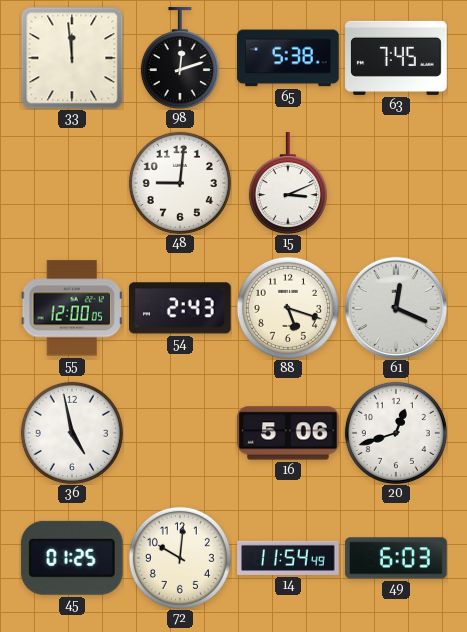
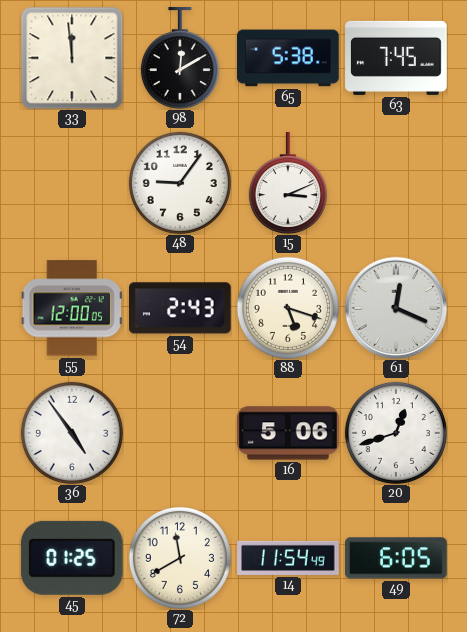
98: 12:12 -> 12:10
48: 9:01 -> 9:06
36: 4:58 -> 4:54
72: 10:01 -> 11:40
49: 6:03 -> 6:05
